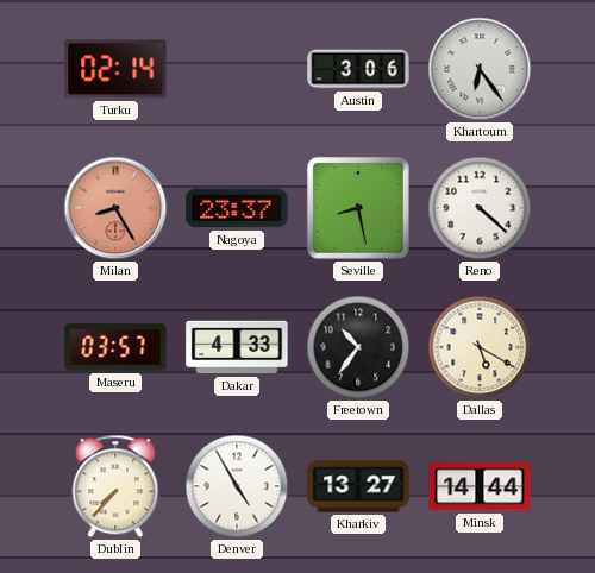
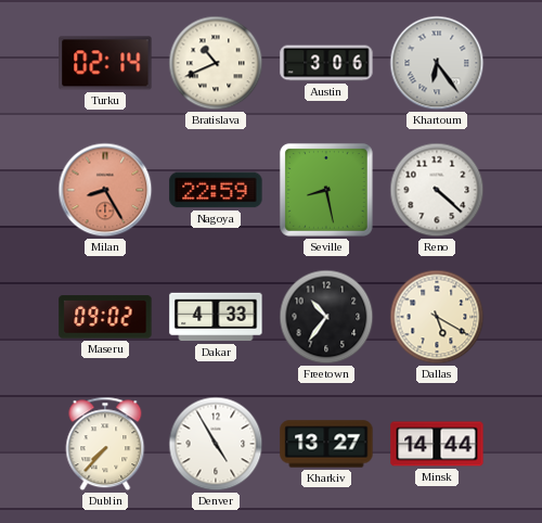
Bratislava: none -> 10:41
Nagoya: 23:37 -> 22:59
Maseru: 03:57 -> 09:02
